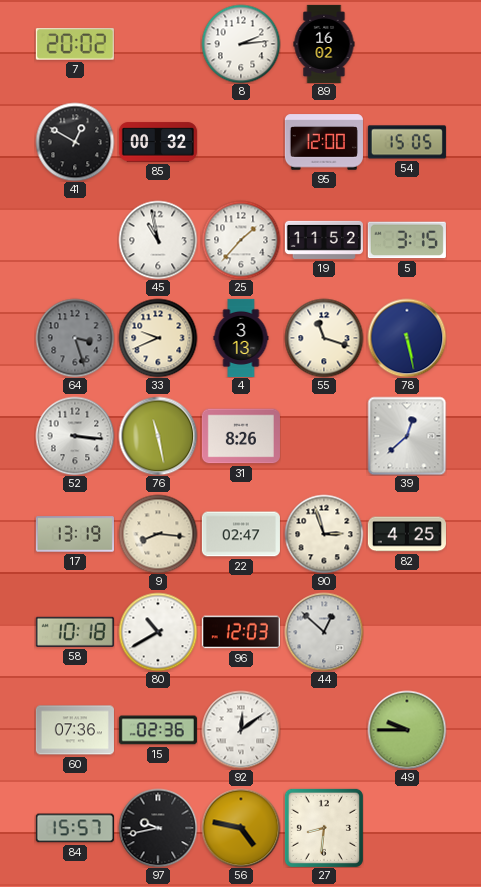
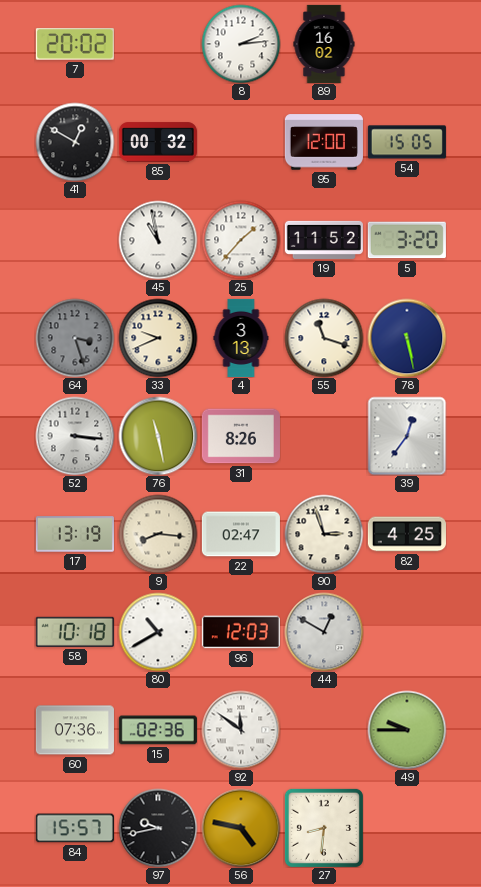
5: 3:15 -> 3:20
39: 12:38 -> 12:36
44: 12:52 -> 12:50
92: 12:09 -> 11:51
